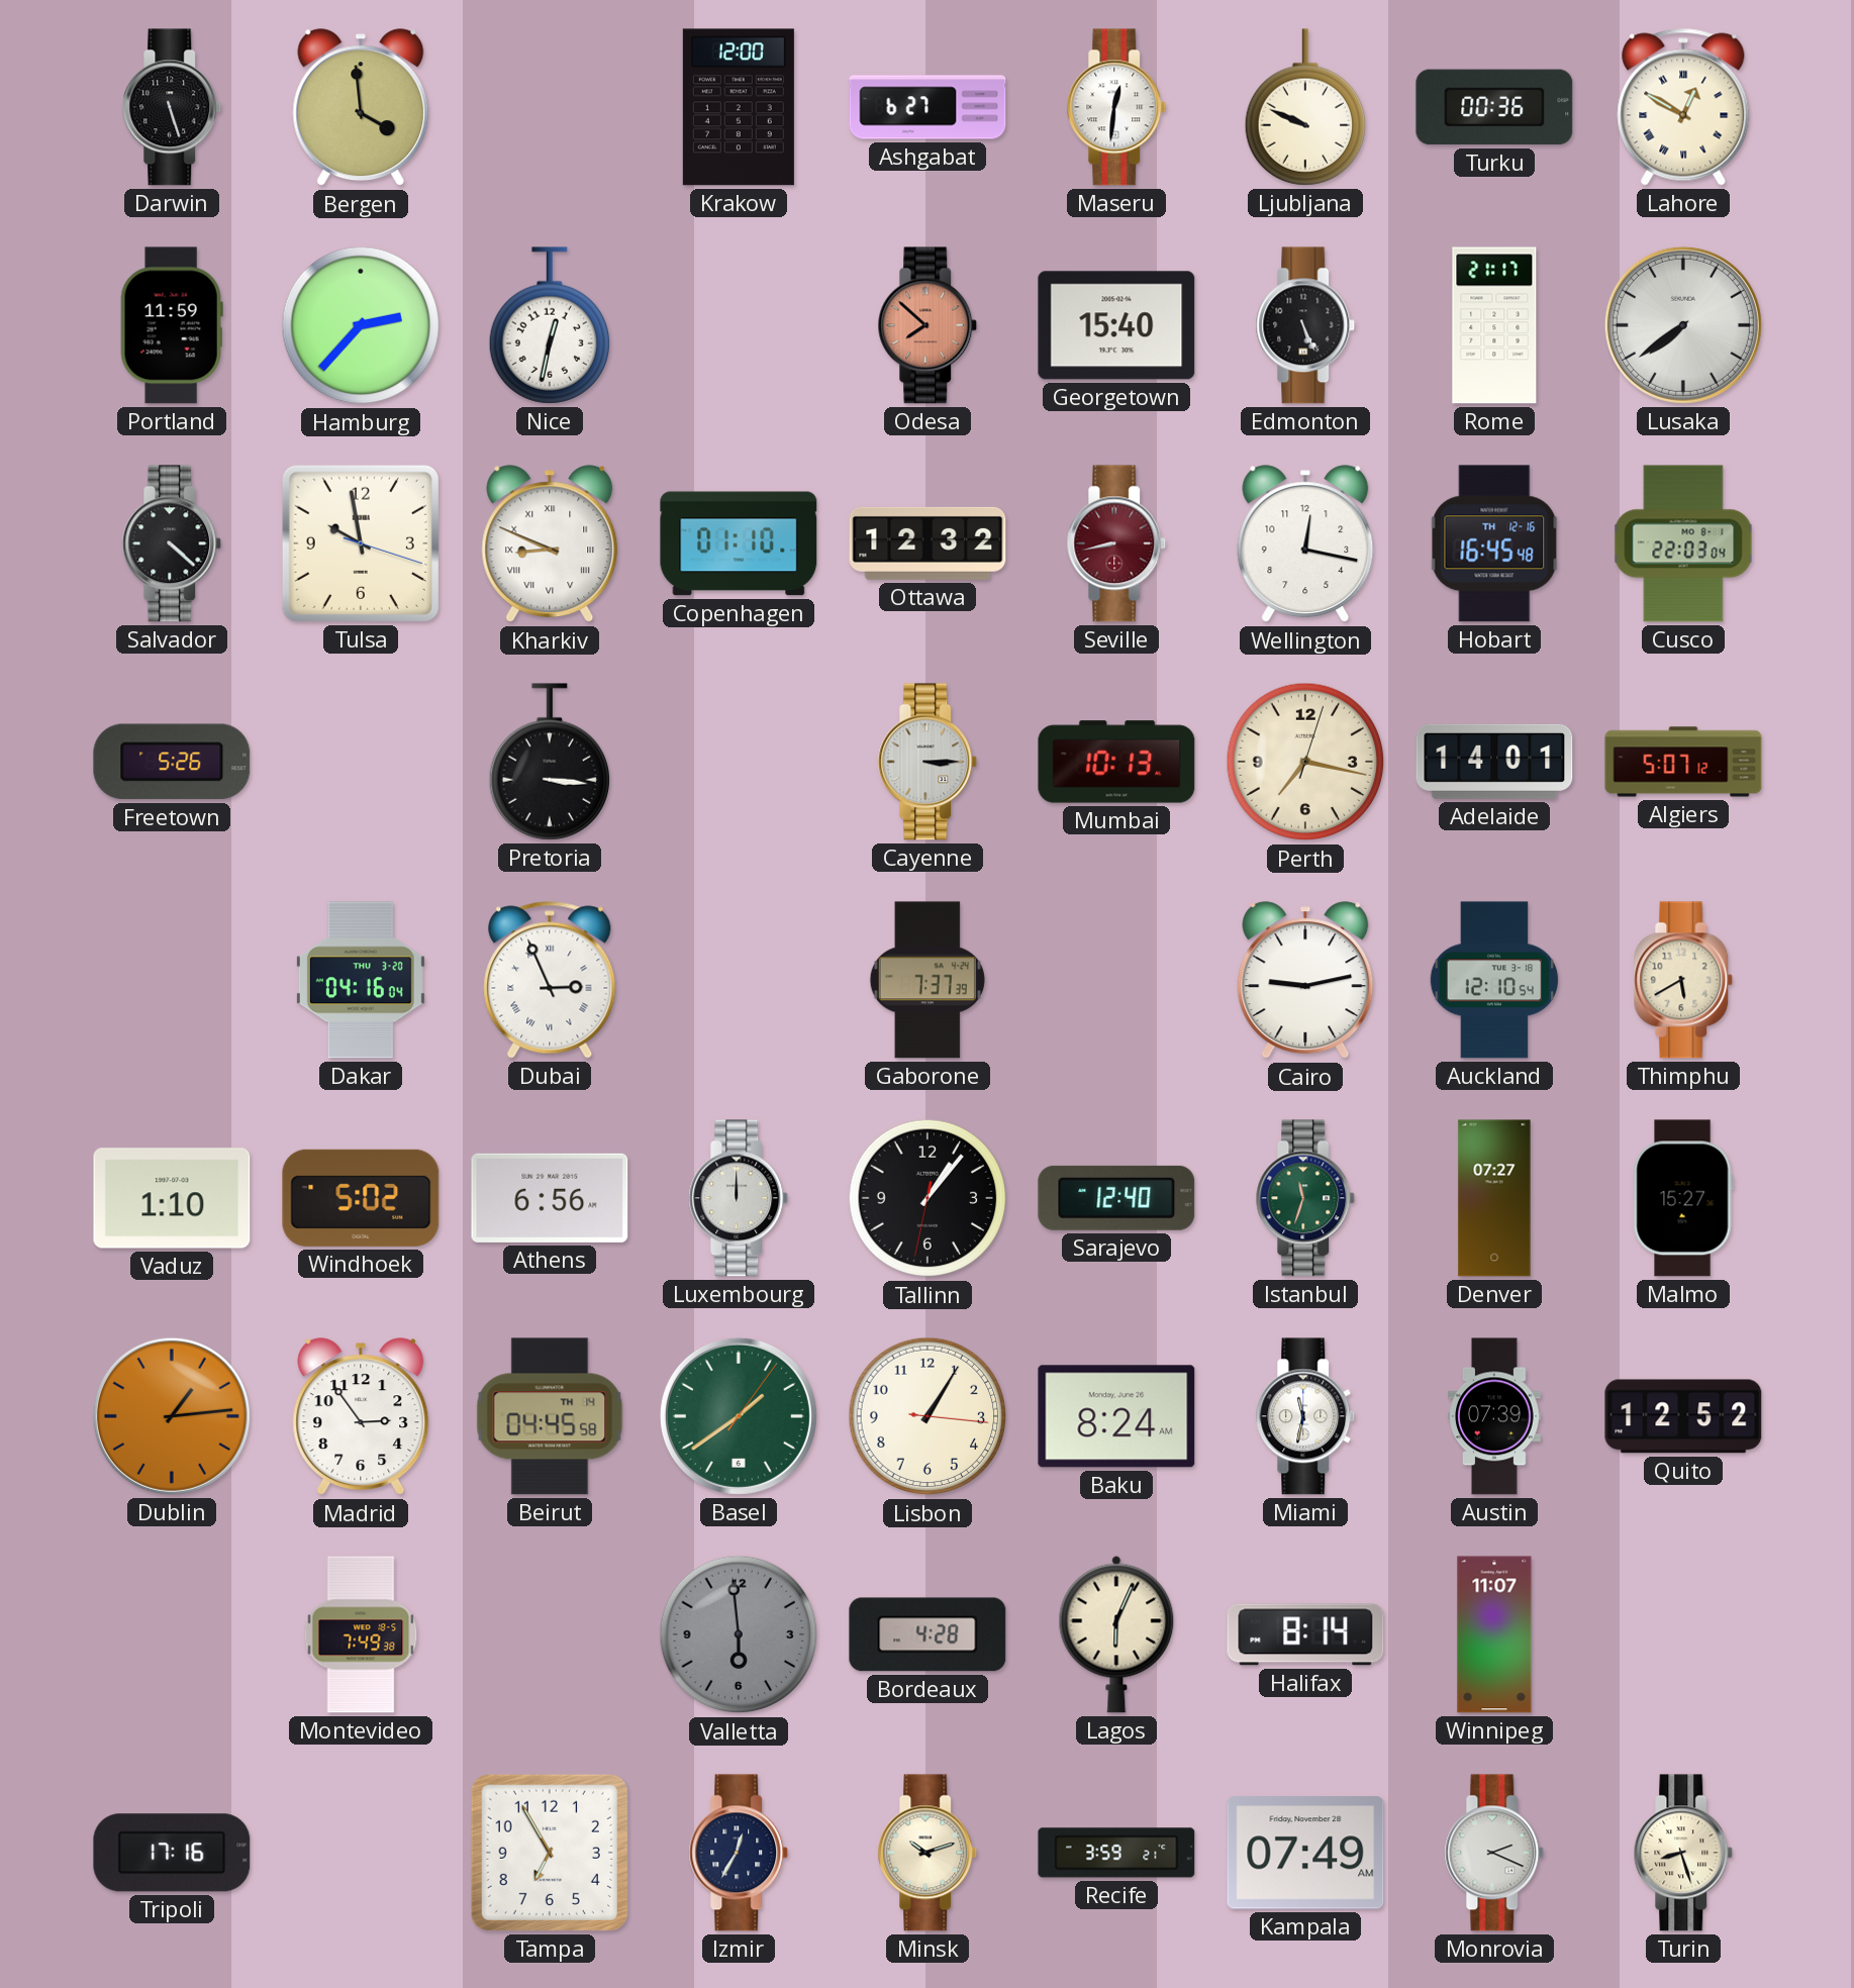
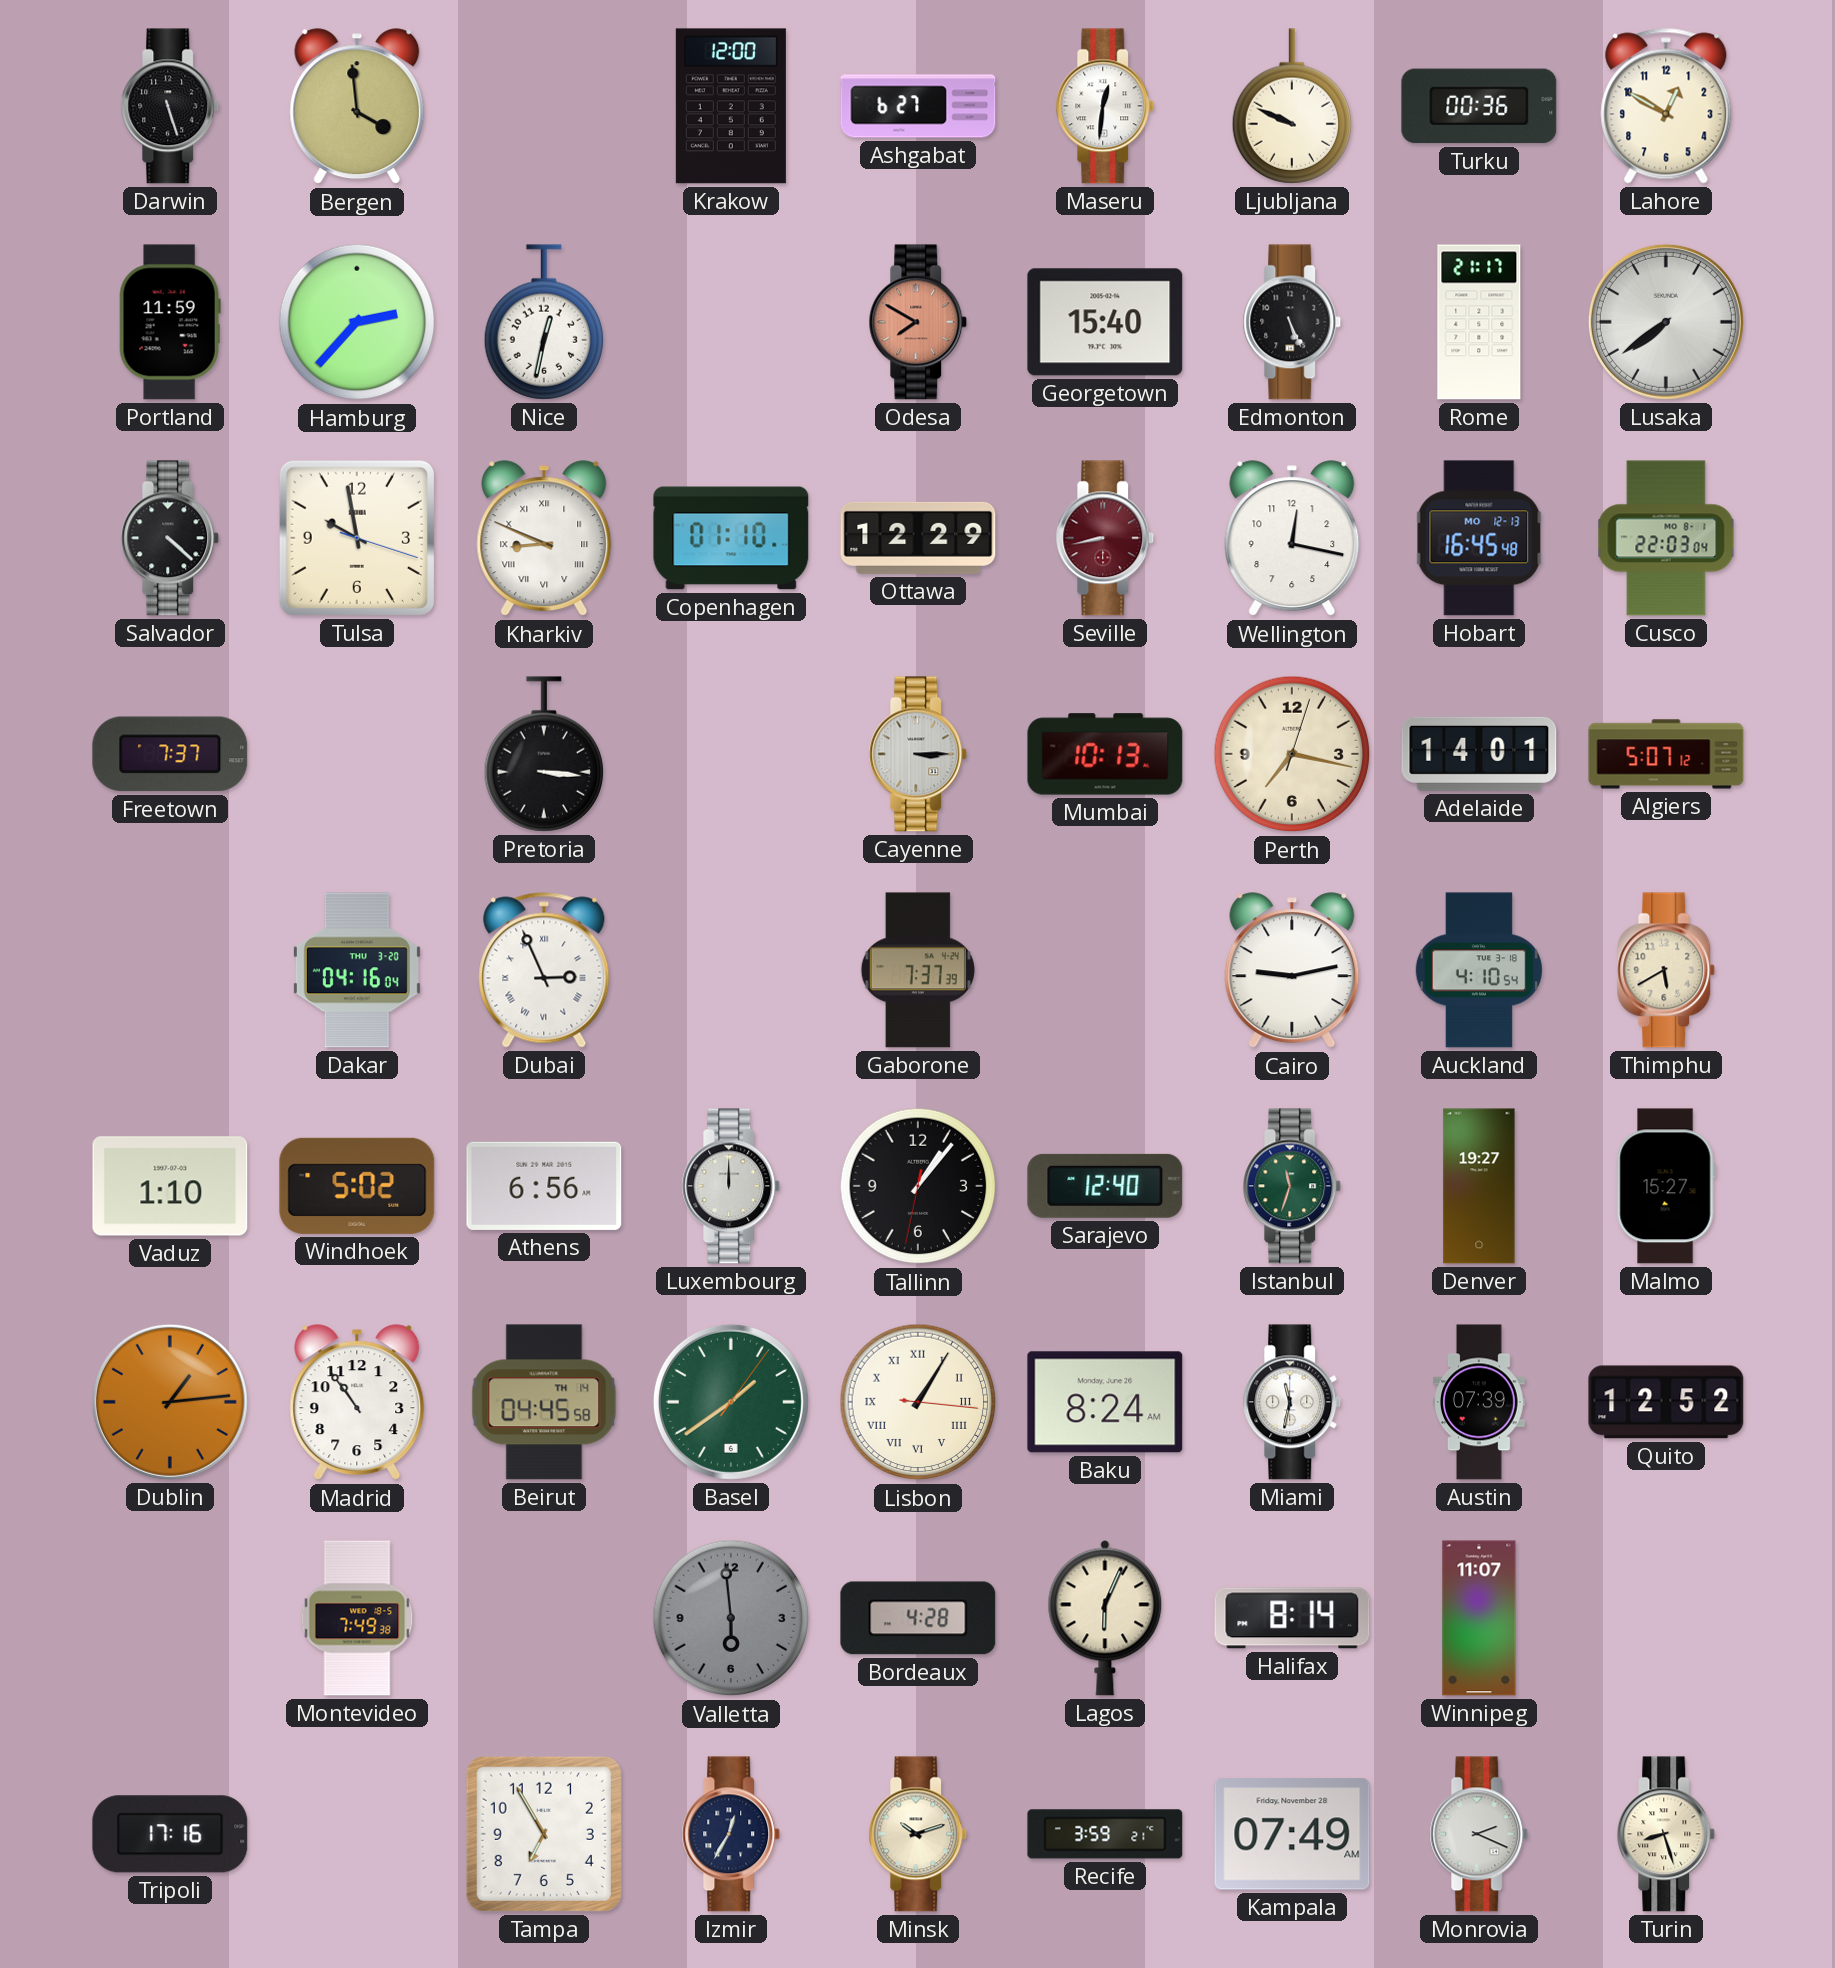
Lahore numerals: Roman -> Arabic
Odesa: 7:52 -> 7:50
Ottawa: 12:32 -> 12:29
Hobart date: TH 12-16 -> MO 12-13
Freetown: 5:26 -> 7:37
Auckland: 12:10 -> 4:10
Denver: 07:27 -> 19:27
Madrid: 2:54 -> 10:54
Lisbon numerals: Arabic -> Roman
